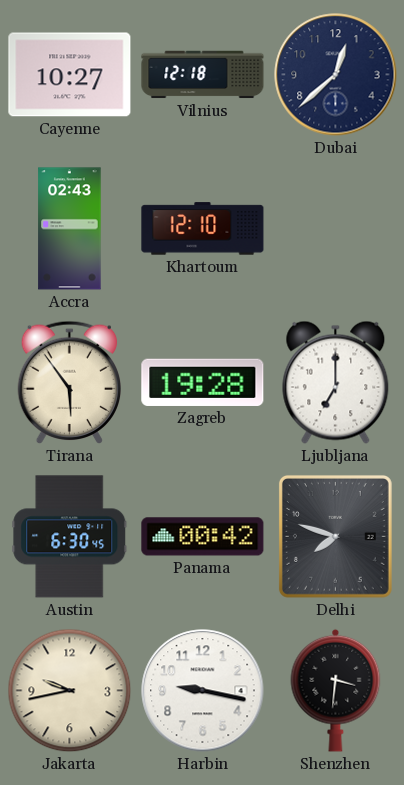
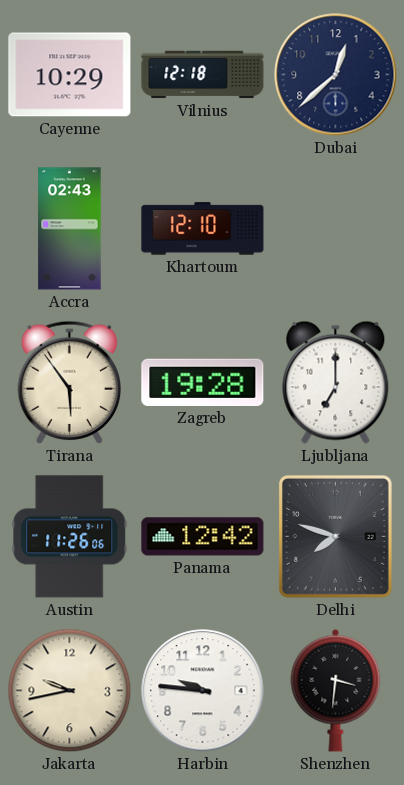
Cayenne: 10:27 -> 10:29
Austin: 6:30 -> 11:26
Panama: 00:42 -> 12:42
Harbin: 9:17 -> 9:46
